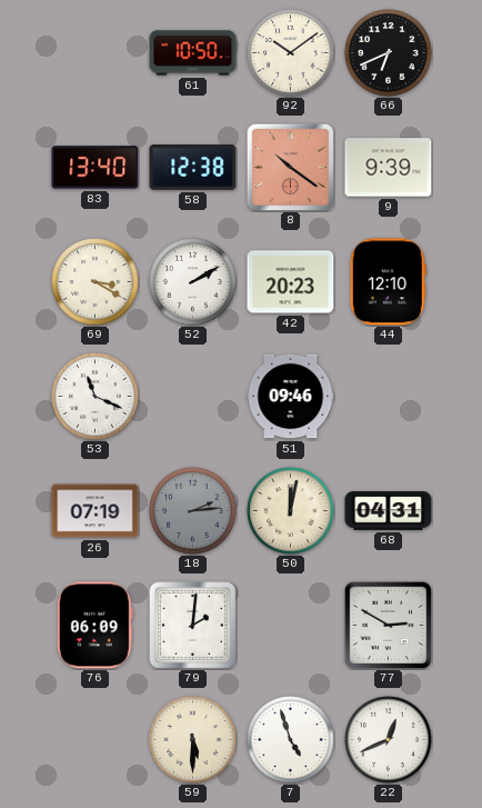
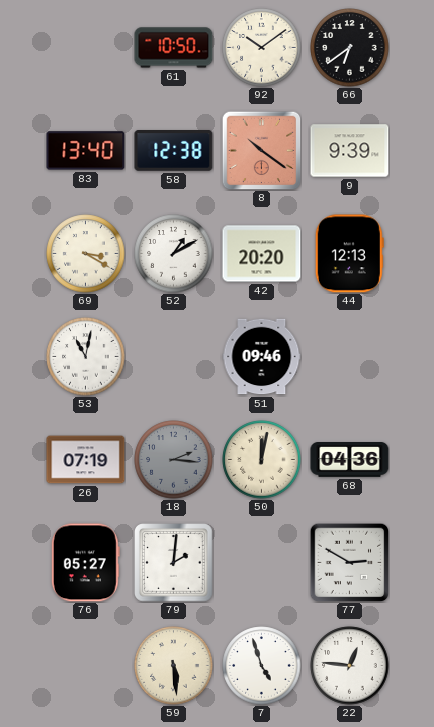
66: 6:41 -> 6:39
52: 2:10 -> 1:10
42: 20:23 -> 20:20
44: 12:10 -> 12:13
53: 11:19 -> 11:02
18: 2:14 -> 2:16
68: 04:31 -> 04:36
76: 06:09 -> 05:27
59: 5:30 -> 5:29
22: 12:41 -> 12:46
